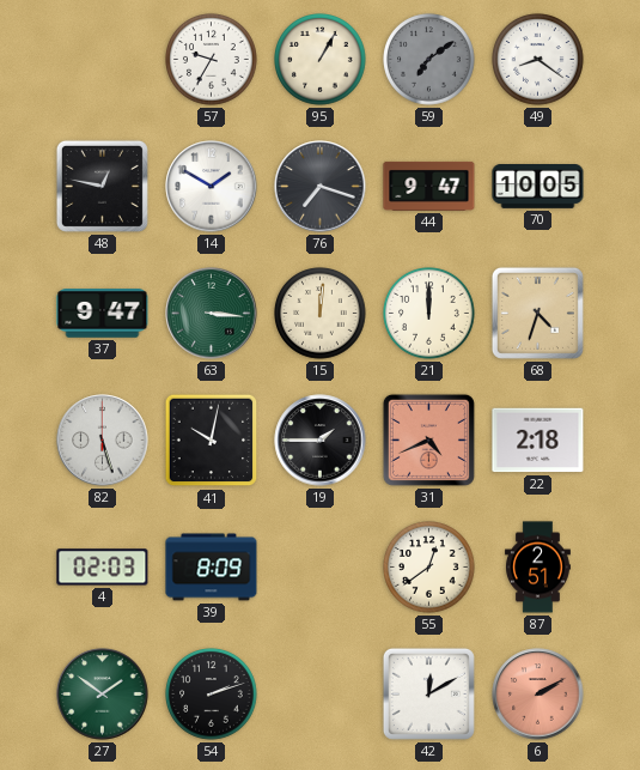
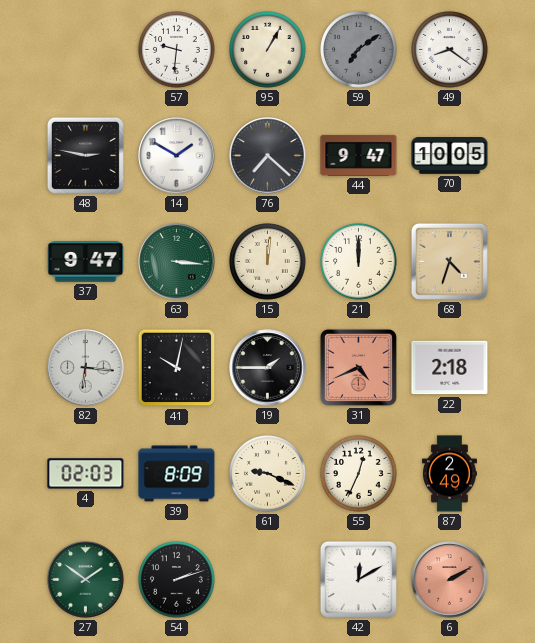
57: 9:35 -> 9:31
48: 12:47 -> 2:47
76: 7:18 -> 7:22
82: 5:27 -> 6:16
61: none -> 9:19
55: 12:39 -> 12:34
87: 2:51 -> 2:49
